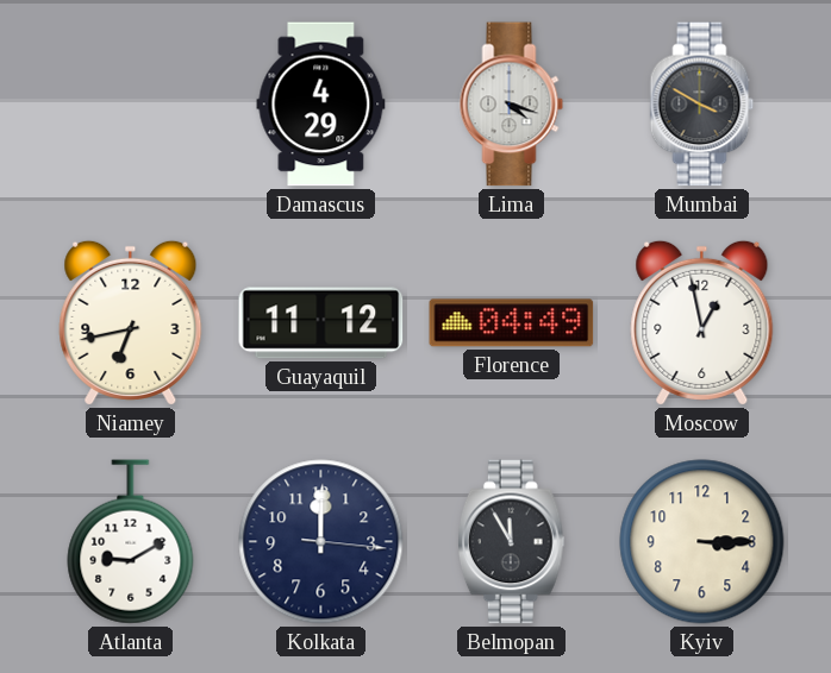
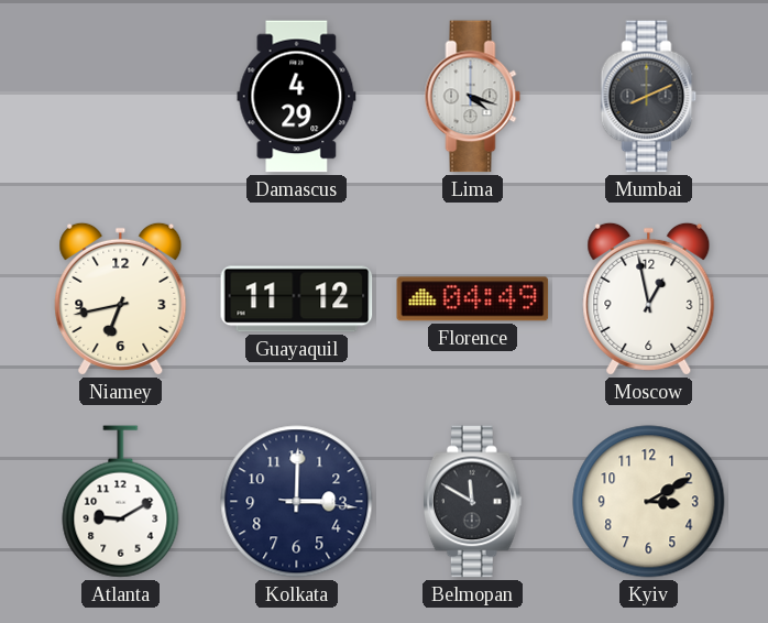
Mumbai: 3:50 -> 8:11
Kolkata: 12:00 -> 3:00
Belmopan: 11:55 -> 11:50
Kyiv: 3:15 -> 3:10
